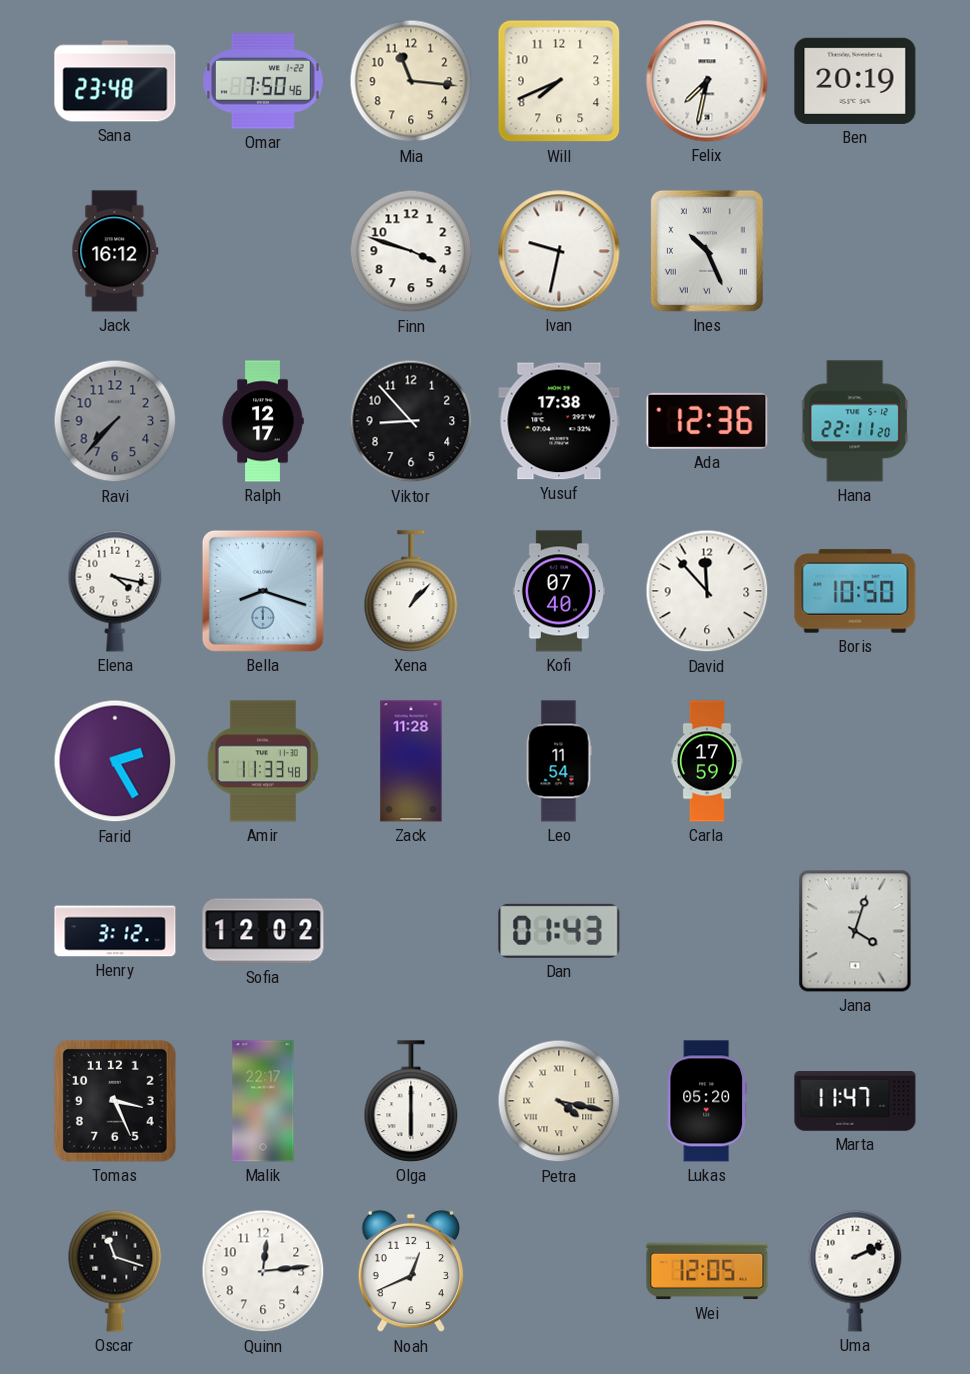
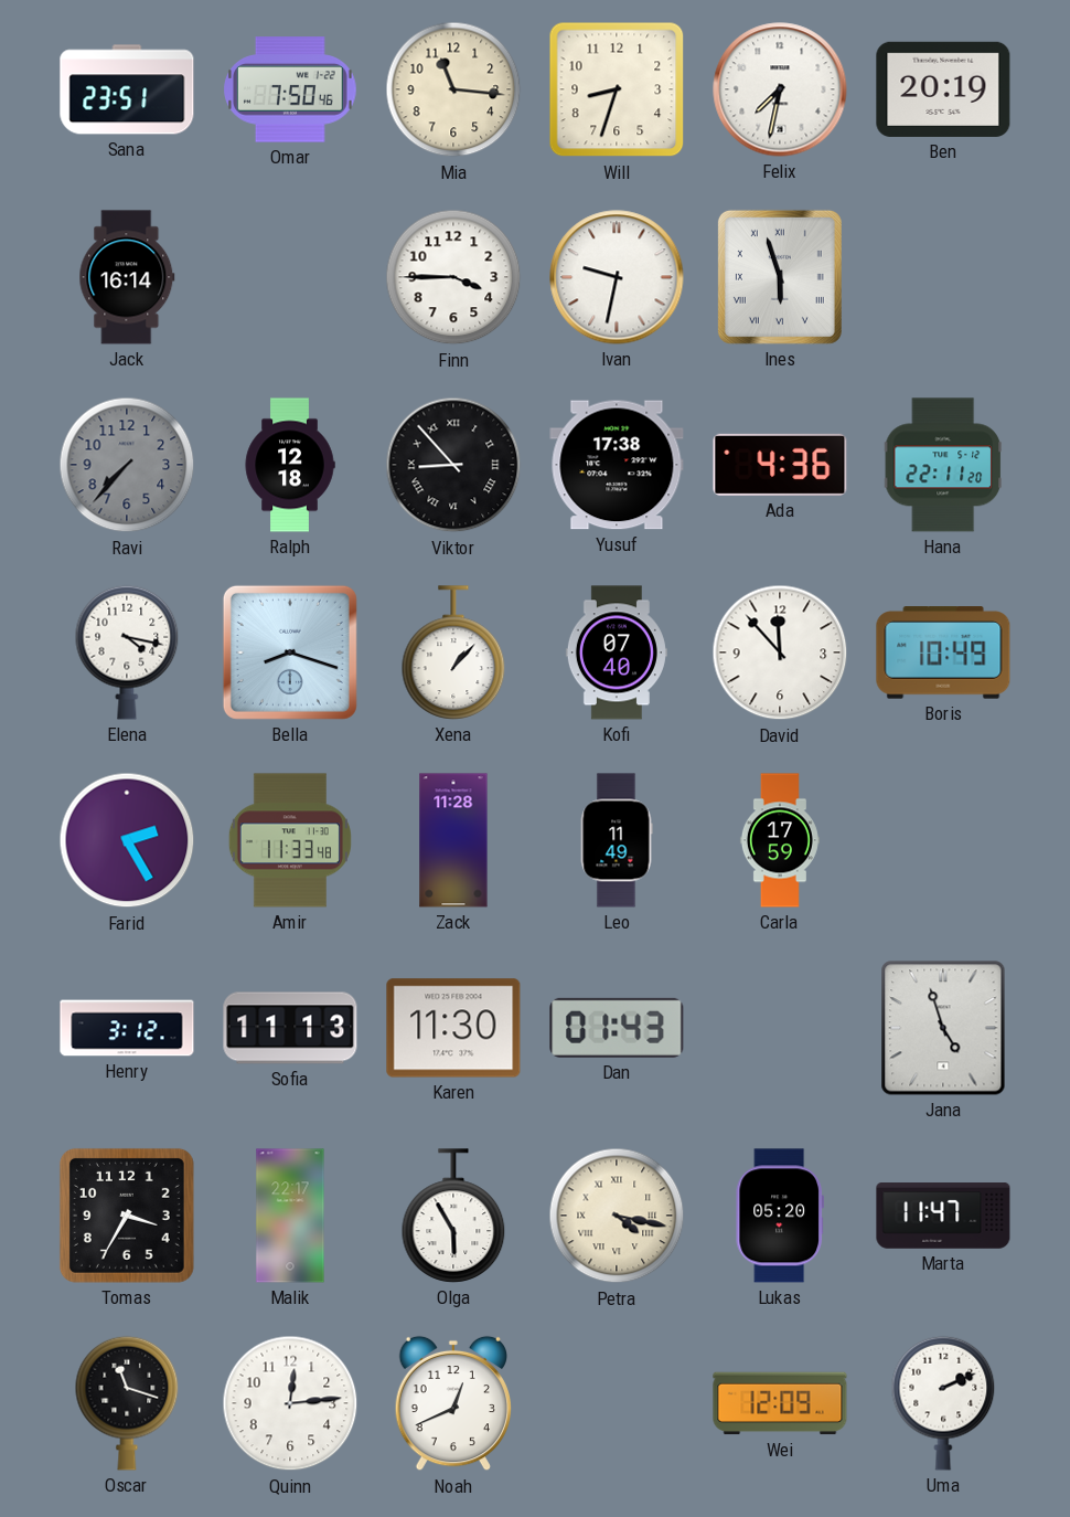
Sana: 23:48 -> 23:51
Will: 7:41 -> 8:33
Jack: 16:12 -> 16:14
Finn: 3:48 -> 3:45
Ines: 10:26 -> 5:57
Ralph: 12:17 -> 12:18
Viktor numerals: Arabic -> Roman
Ada: 12:36 -> 4:36
Boris: 10:50 -> 10:49
Leo: 11:54 -> 11:49
Sofia: 12:02 -> 11:13
Karen: none -> 11:30
Jana: 4:03 -> 4:57
Tomas: 3:26 -> 3:35
Olga: 6:00 -> 5:55
Wei: 12:05 -> 12:09
